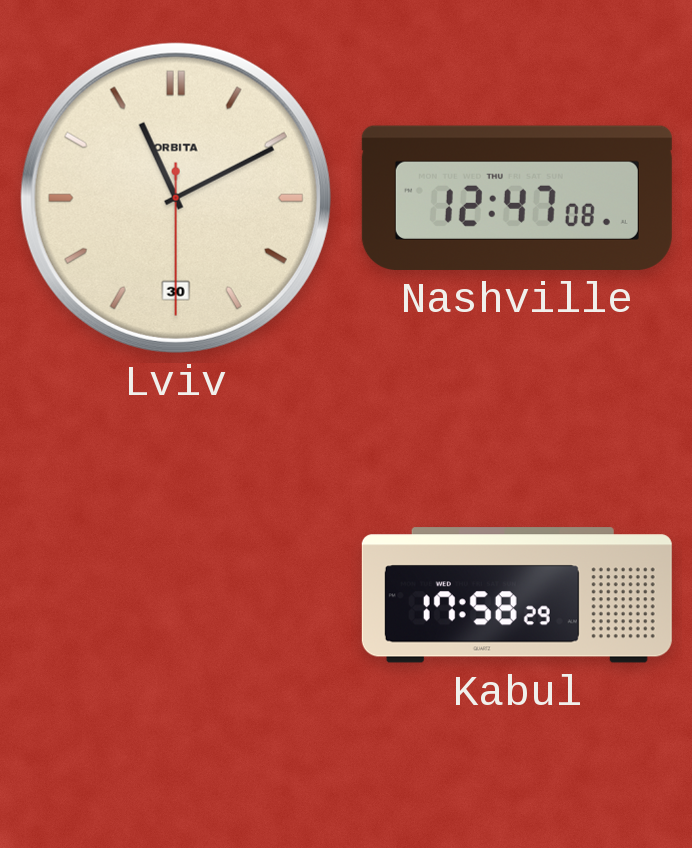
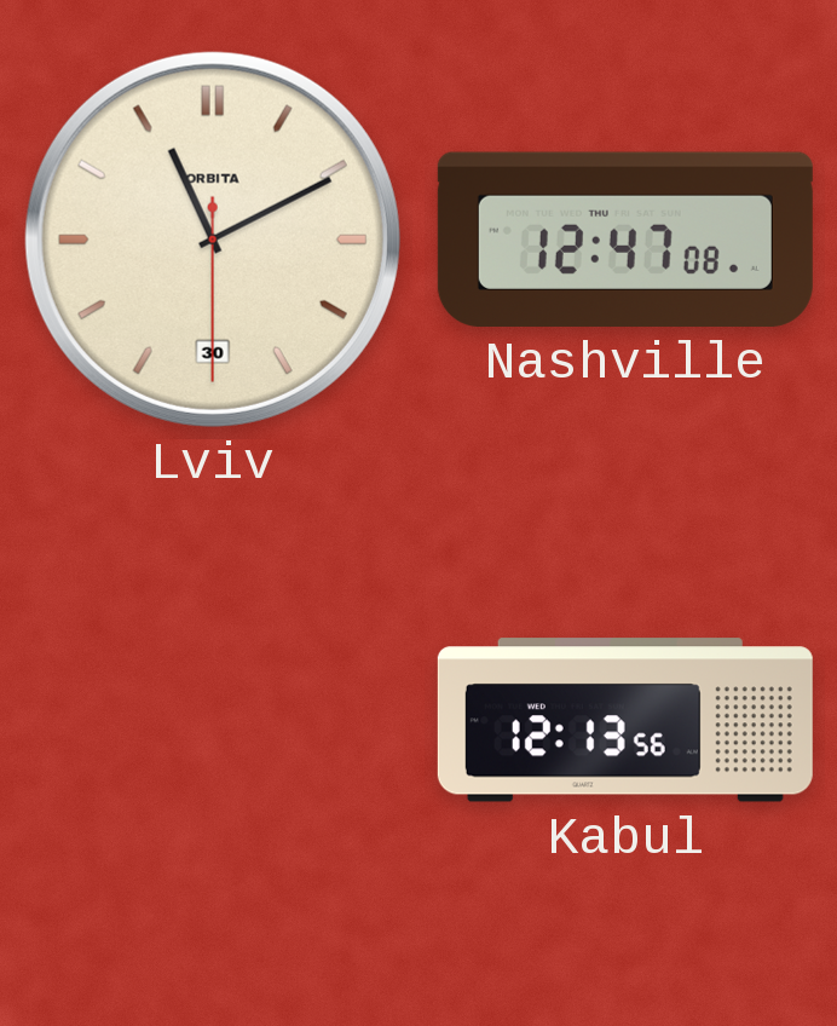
Kabul: 17:58 -> 12:13
